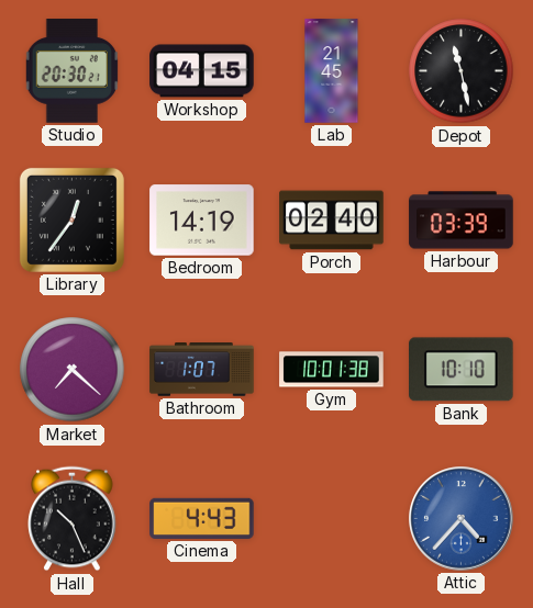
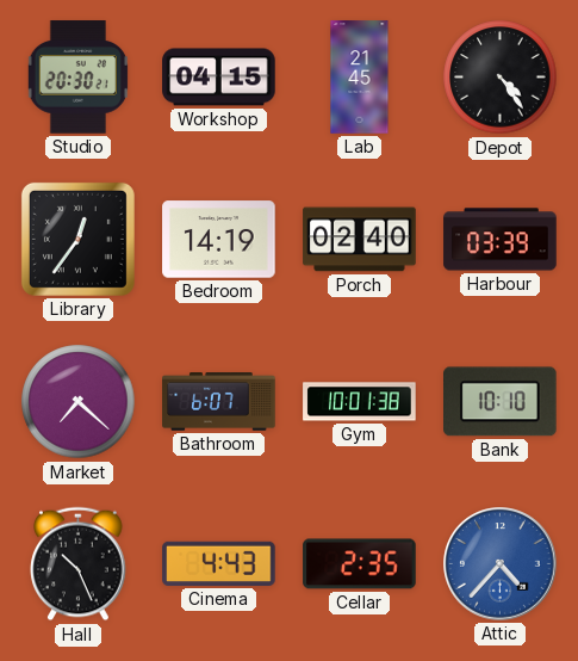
Depot: 11:28 -> 4:24
Bathroom: 1:07 -> 6:07
Cellar: none -> 2:35
